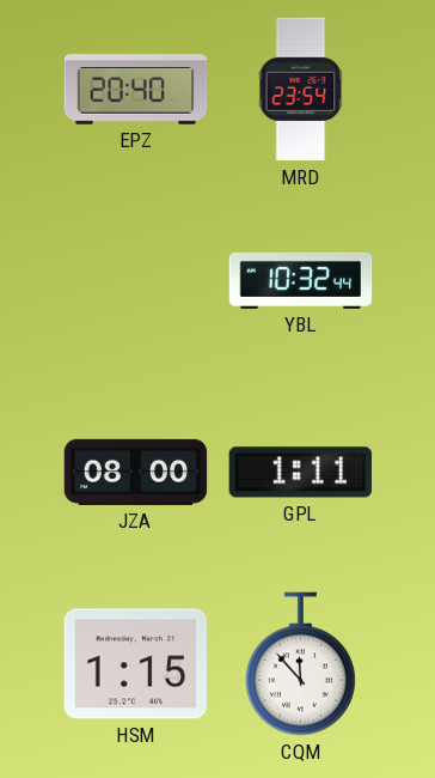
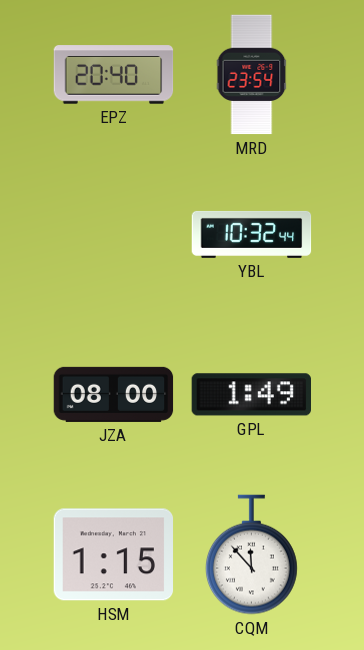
GPL: 1:11 -> 1:49
